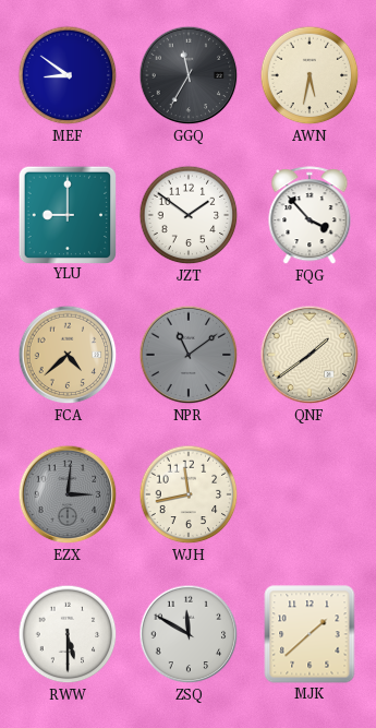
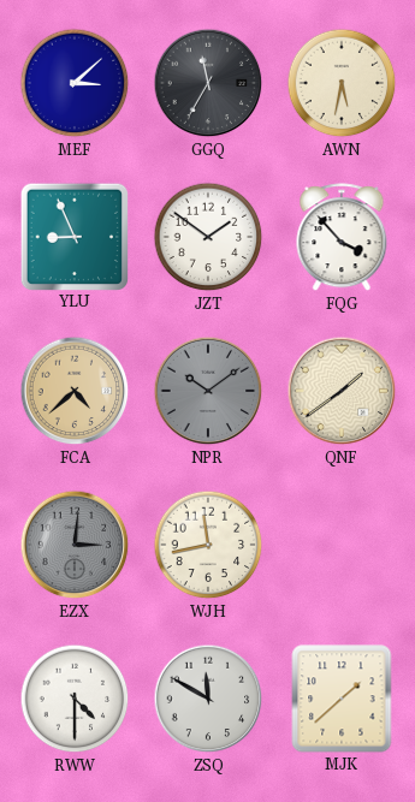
MEF: 8:51 -> 3:08
YLU: 9:00 -> 8:56
NPR: 11:09 -> 10:09
RWW: 5:30 -> 4:30
